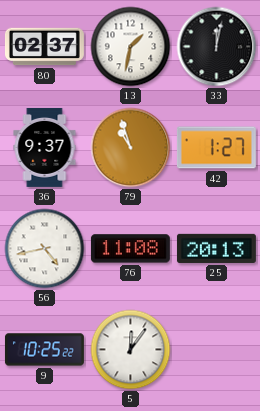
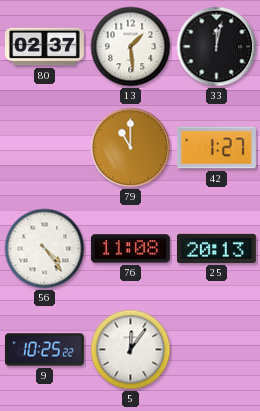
13: 1:32 -> 1:29
36: 9:37 -> none
79: 10:57 -> 11:00
56: 4:43 -> 4:24
